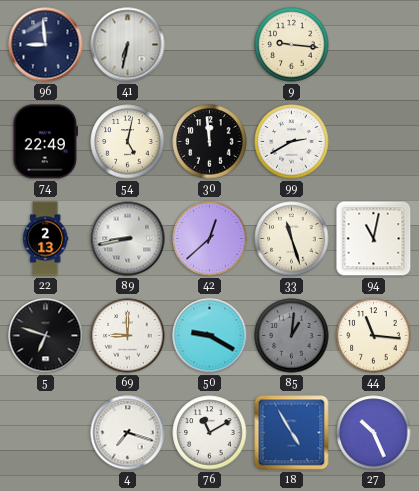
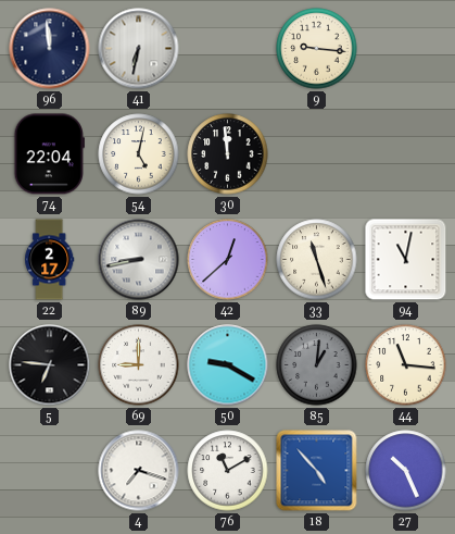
96: 8:59 -> 11:59
74: 22:49 -> 22:04
99: 2:40 -> none
22: 2:13 -> 2:17
5: 6:48 -> 6:46
18: 4:55 -> 4:53
